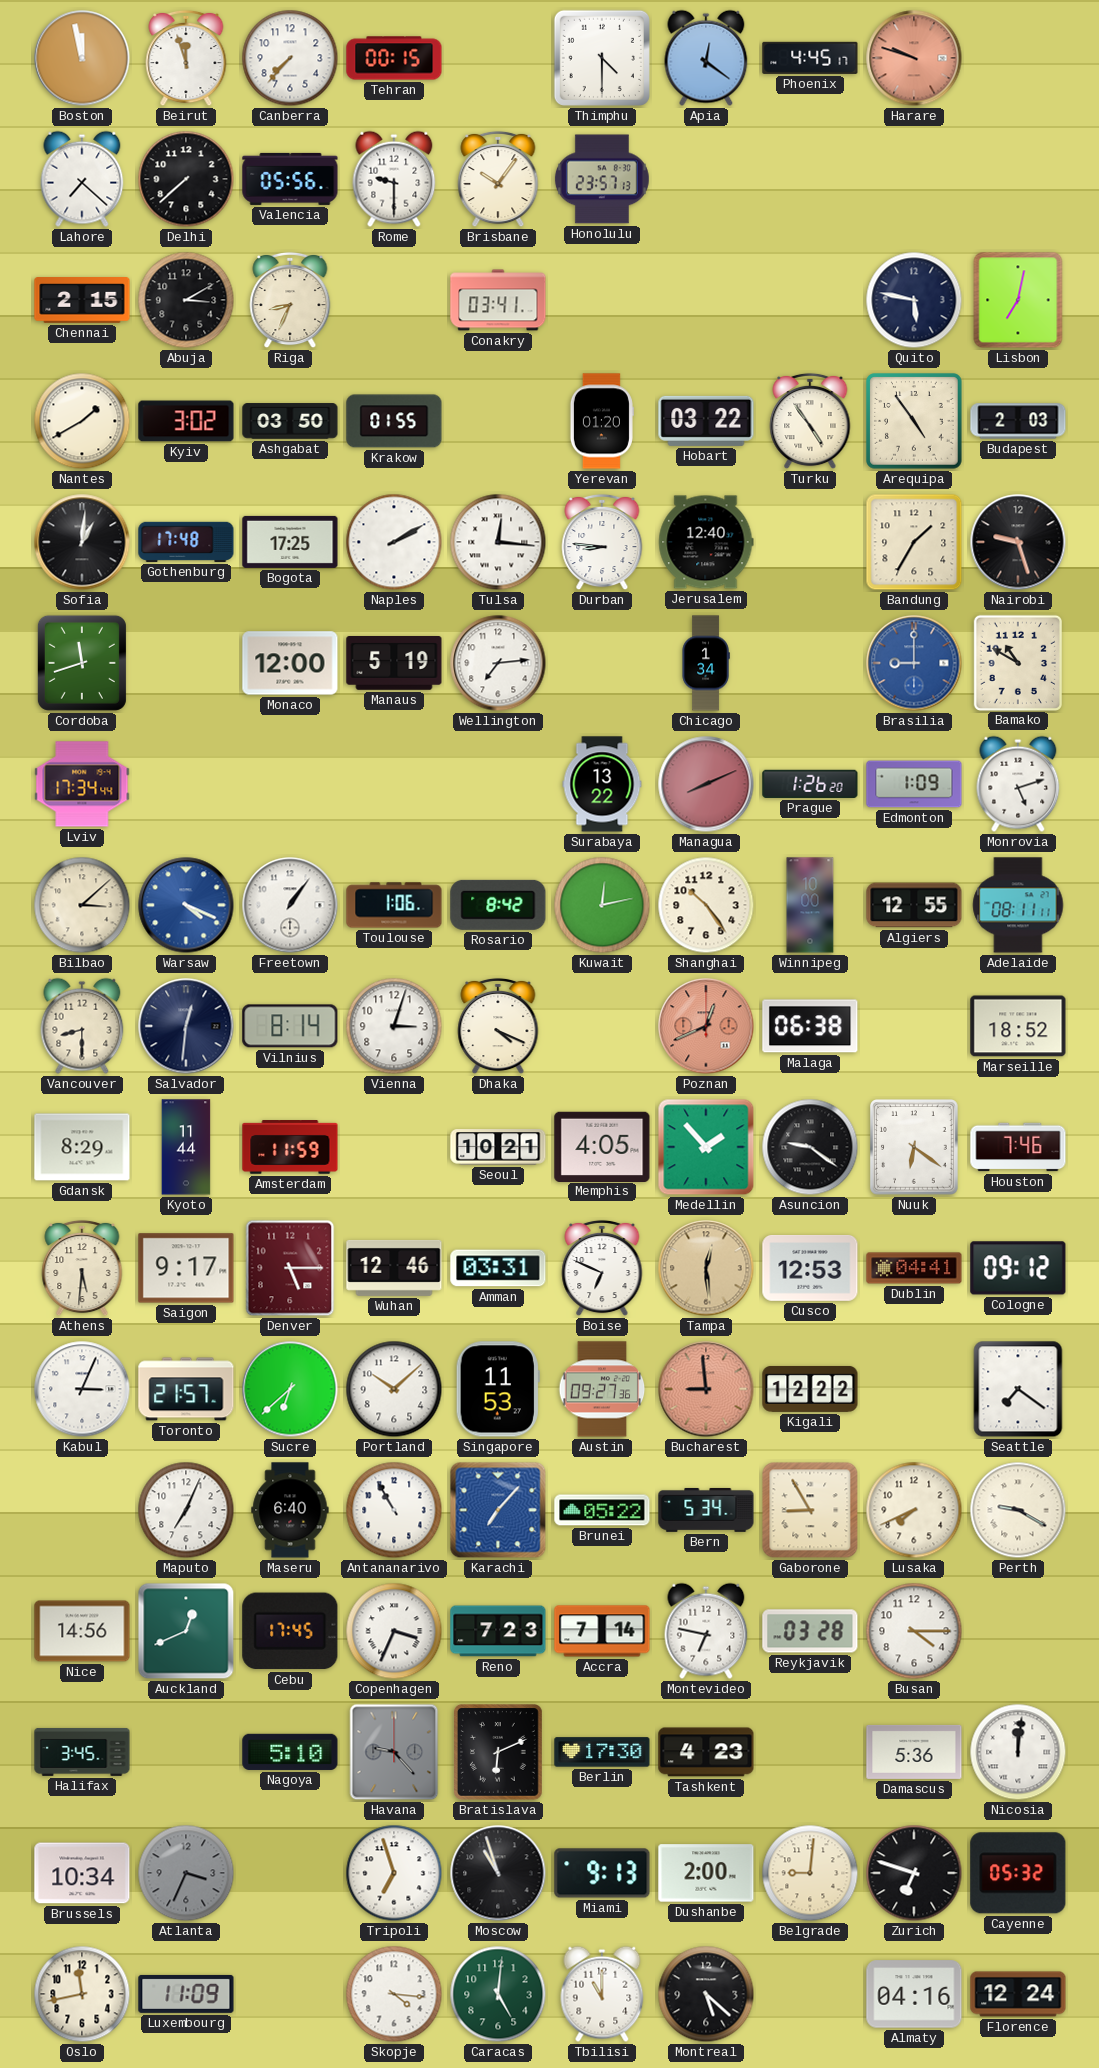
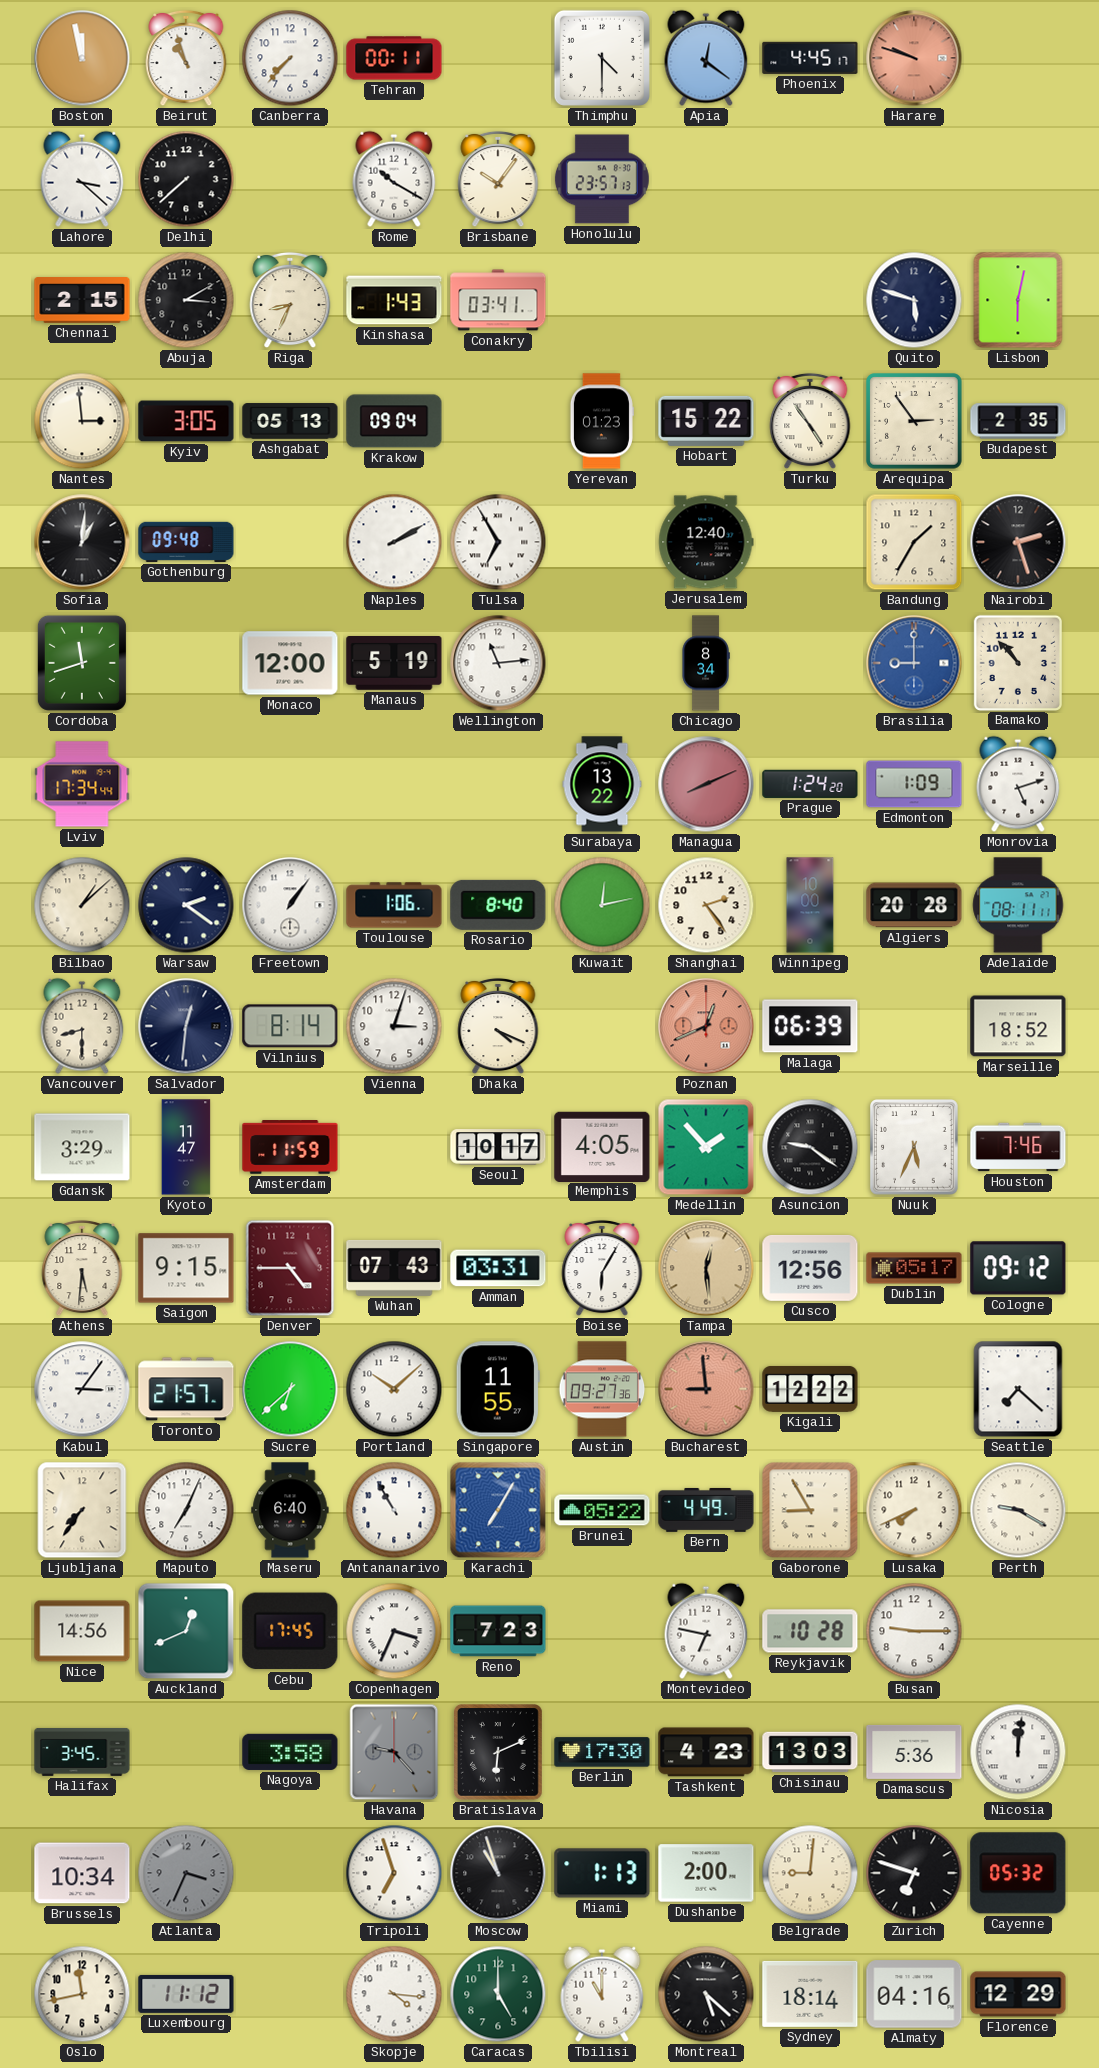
Beirut: 11:57 -> 10:57
Tehran: 00:15 -> 00:11
Lahore: 7:22 -> 3:22
Valencia: 05:56 -> none
Rome: 9:30 -> 10:20
Kinshasa: none -> 1:43
Quito: 5:47 -> 5:48
Lisbon: 7:02 -> 6:02
Nantes: 1:40 -> 2:59
Kyiv: 3:02 -> 3:05
Ashgabat: 03:50 -> 05:13
Krakow: 01:55 -> 09:04
Yerevan: 01:20 -> 01:23
Hobart: 03:22 -> 15:22
Arequipa: 4:54 -> 2:54
Budapest: 2:03 -> 2:35
Gothenburg: 17:48 -> 09:48
Bogota: 17:25 -> none
Tulsa: 12:16 -> 6:55
Durban: 8:46 -> none
Nairobi: 9:27 -> 2:27
Wellington: 7:14 -> 11:14
Chicago: 1:34 -> 8:34
Bamako: 10:50 -> 10:53
Prague: 1:26 -> 1:24
Bilbao: 3:08 -> 1:08
Warsaw: 4:19 -> 2:21
Warsaw dial: blue -> navy
Rosario: 8:42 -> 8:40
Shanghai: 10:24 -> 2:24
Algiers: 12:55 -> 20:28
Malaga: 06:38 -> 06:39
Gdansk: 8:29 -> 3:29
Kyoto: 11:44 -> 11:47
Seoul: 10:21 -> 10:17
Nuuk: 6:21 -> 5:34
Saigon: 9:17 -> 9:15
Denver: 5:15 -> 4:45
Wuhan: 12:46 -> 07:43
Boise: 6:49 -> 6:05
Cusco: 12:53 -> 12:56
Dublin: 04:41 -> 05:17
Kabul: 3:04 -> 3:06
Singapore: 11:53 -> 11:55
Seattle: 7:21 -> 7:22
Ljubljana: none -> 7:36
Karachi: 7:07 -> 7:05
Bern: 5:34 -> 4:49
Accra: 7:14 -> none
Reykjavik: 03:28 -> 10:28
Busan: 4:15 -> 9:15
Nagoya: 5:10 -> 3:58
Chisinau: none -> 13:03
Miami: 9:13 -> 1:13
Luxembourg: 11:09 -> 11:12
Caracas: 5:01 -> 5:00
Sydney: none -> 18:14
Florence: 12:24 -> 12:29
